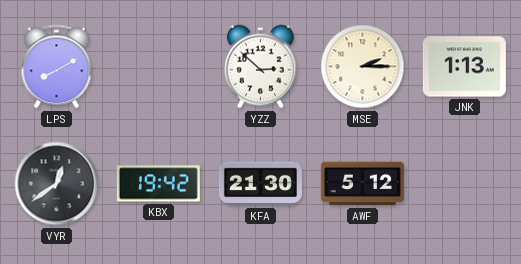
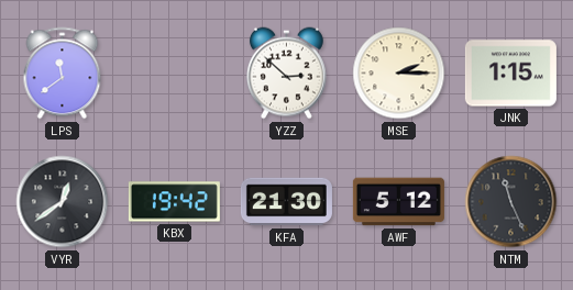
LPS: 8:10 -> 11:39
JNK: 1:13 -> 1:15
NTM: none -> 11:26
